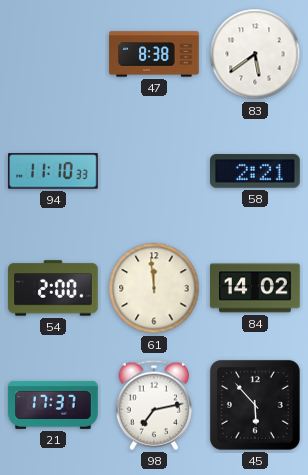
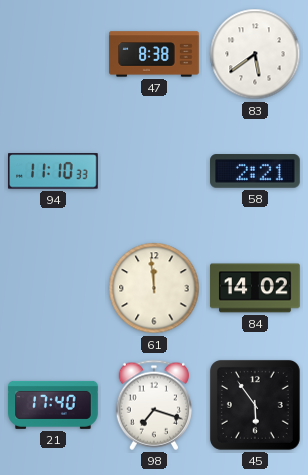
54: 2:00 -> none
21: 17:37 -> 17:40
98: 7:13 -> 7:18
45: 5:53 -> 5:54
